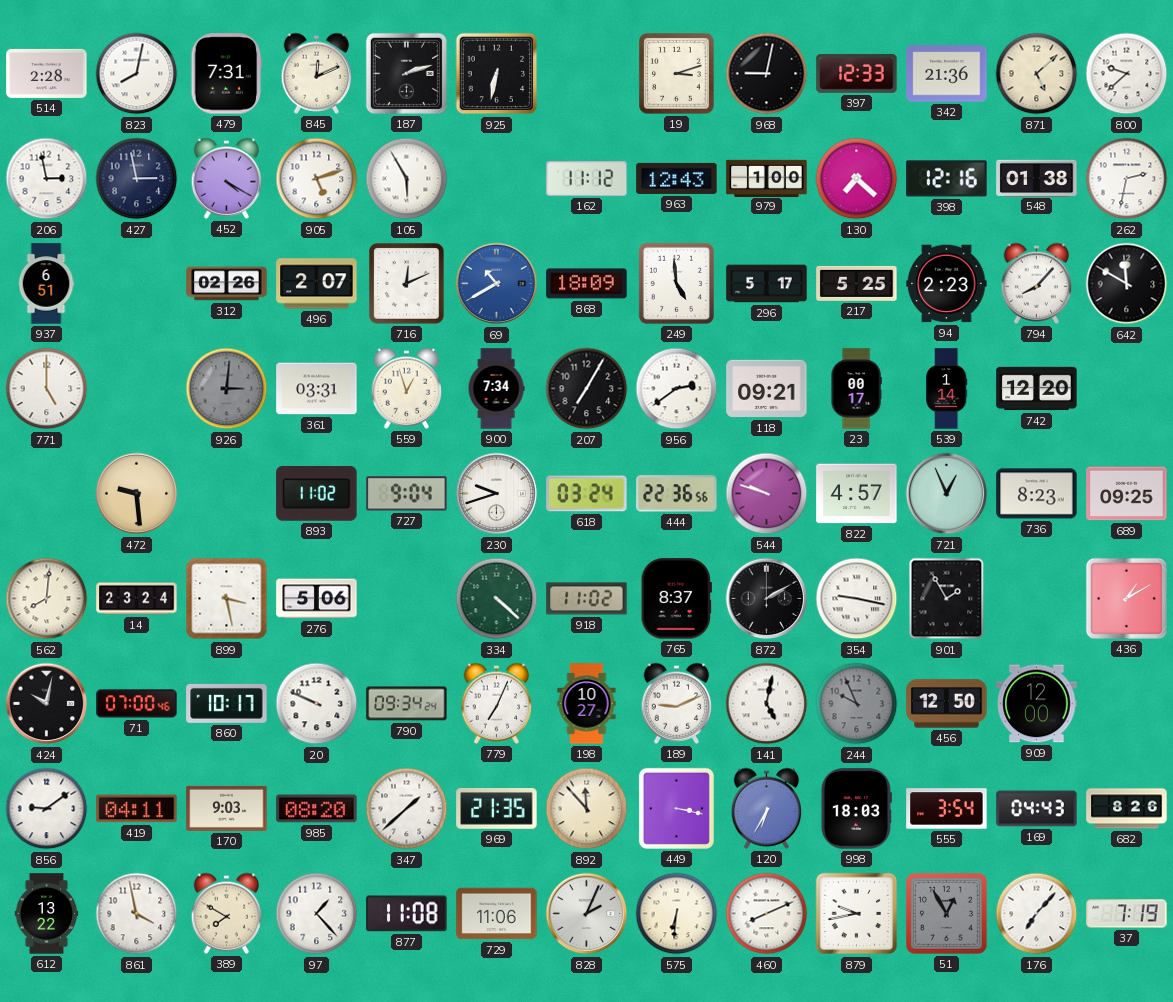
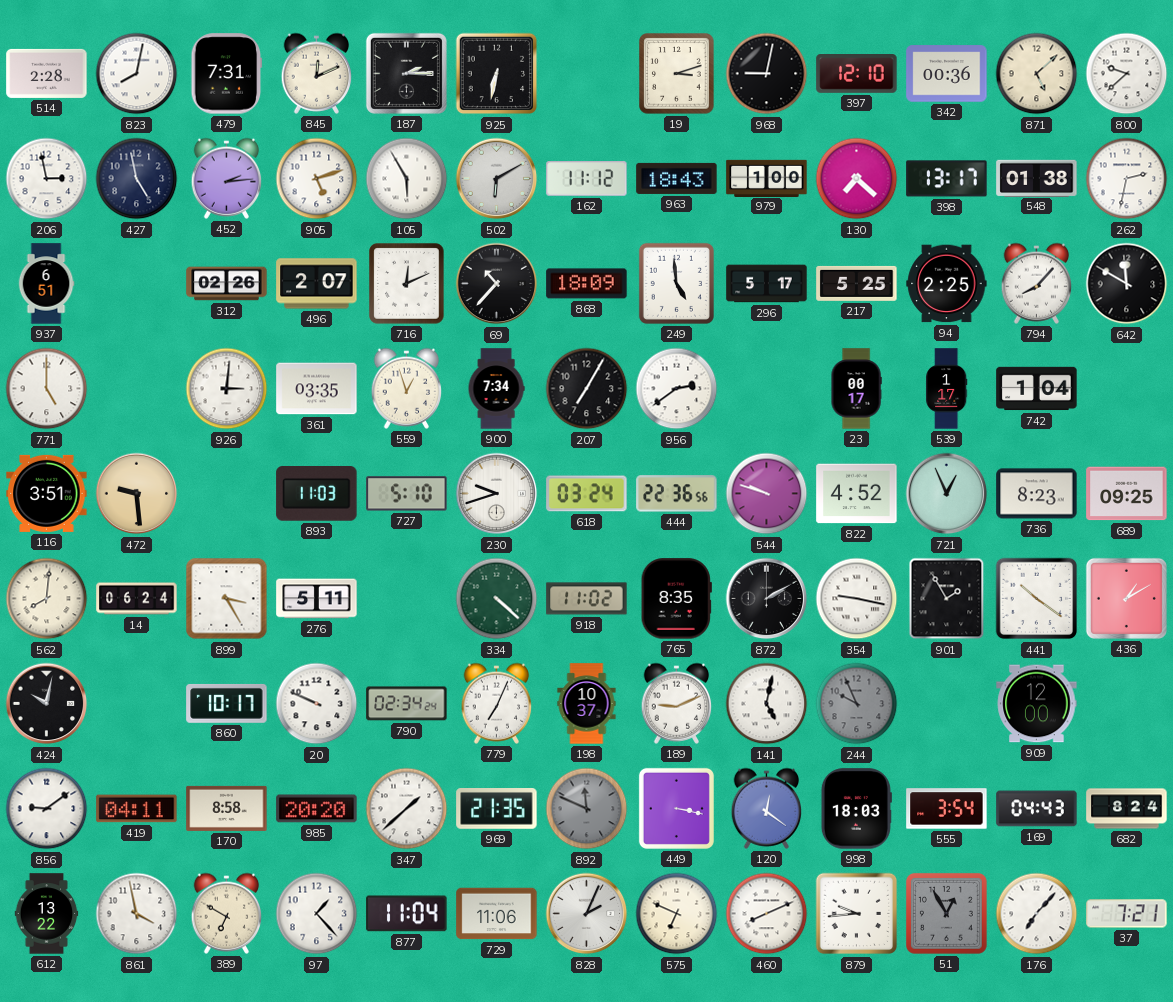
187: 2:12 -> 2:15
397: 12:33 -> 12:10
342: 21:36 -> 00:36
427: 2:58 -> 4:58
452: 4:20 -> 2:14
502: none -> 6:10
963: 12:43 -> 18:43
398: 12:16 -> 13:17
69: 10:40 -> 10:37
69 dial: blue -> black
94: 2:23 -> 2:25
926 dial: grey -> white
361: 03:31 -> 03:35
118: 09:21 -> none
539: 1:14 -> 1:17
742: 12:20 -> 1:04
116: none -> 3:51
893: 11:02 -> 11:03
727: 9:04 -> 5:10
822: 4:57 -> 4:52
14: 23:24 -> 06:24
899: 3:28 -> 3:25
276: 5:06 -> 5:11
765: 8:37 -> 8:35
441: none -> 10:21
71: 07:00 -> none
790: 09:34 -> 02:34
198: 10:27 -> 10:37
456: 12:50 -> none
170: 9:03 -> 8:58
985: 08:20 -> 20:20
892: 11:53 -> 11:49
892 dial: cream -> grey
120: 6:35 -> 12:21
682: 8:26 -> 8:24
389: 7:50 -> 6:50
877: 11:08 -> 11:04
575: 6:31 -> 6:49
879: 9:43 -> 9:44
37: 7:19 -> 7:21
